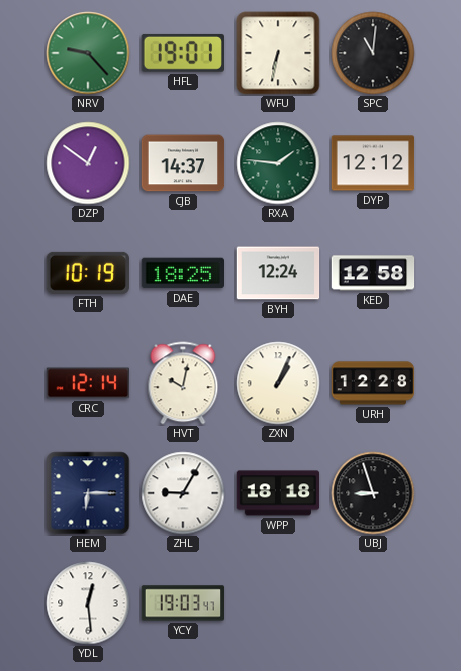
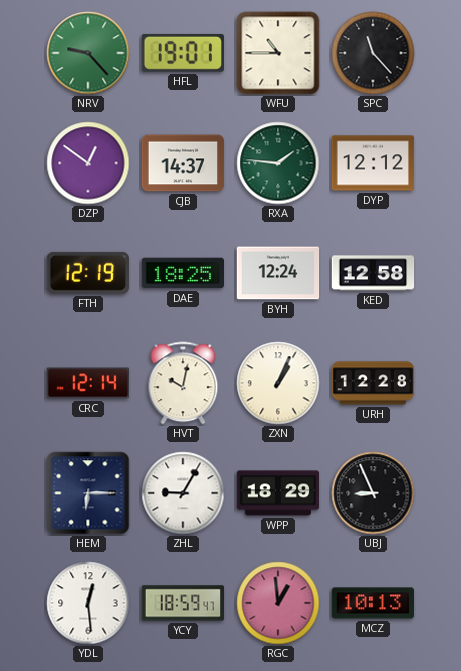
WFU: 6:32 -> 10:45
SPC: 11:01 -> 11:23
FTH: 10:19 -> 12:19
WPP: 18:18 -> 18:29
UBJ: 8:57 -> 8:56
YCY: 19:03 -> 18:59
RGC: none -> 12:59
MCZ: none -> 10:13
